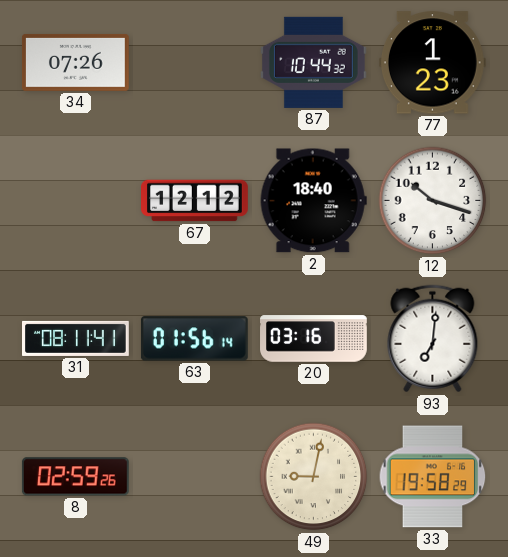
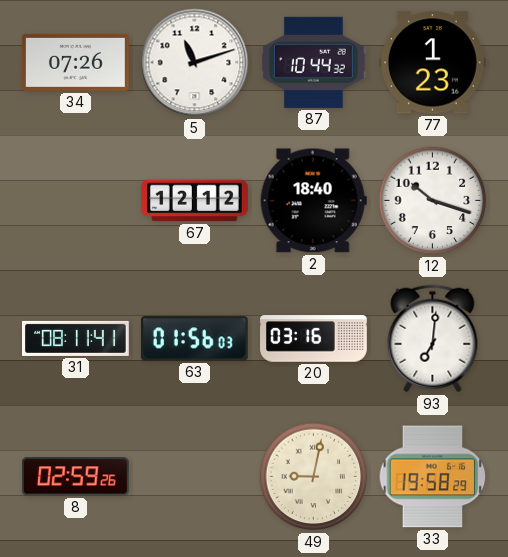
5: none -> 11:12
63: 01:56:14 -> 01:56:03
